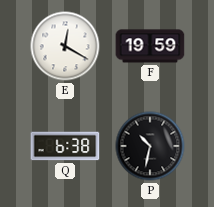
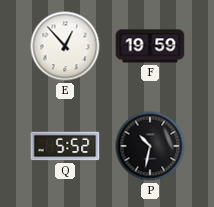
E: 12:20 -> 12:53
Q: 6:38 -> 5:52
